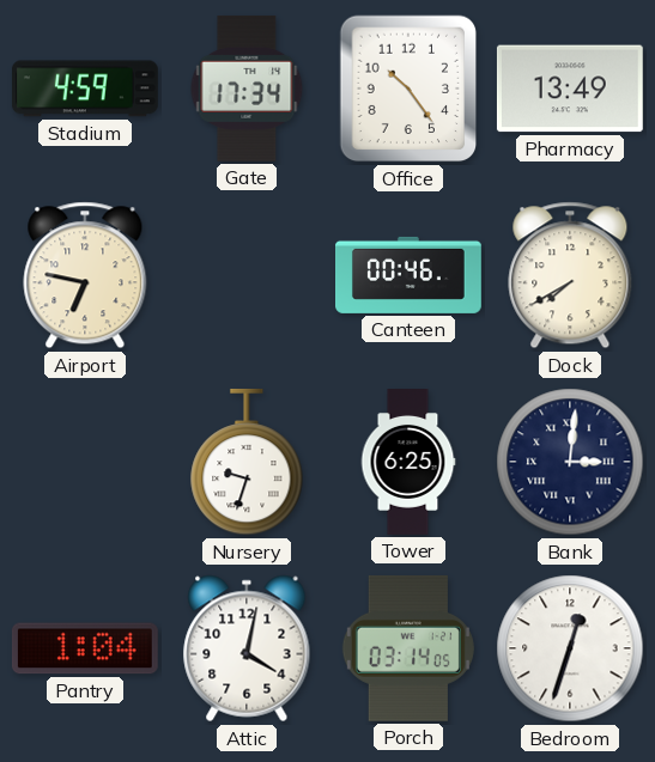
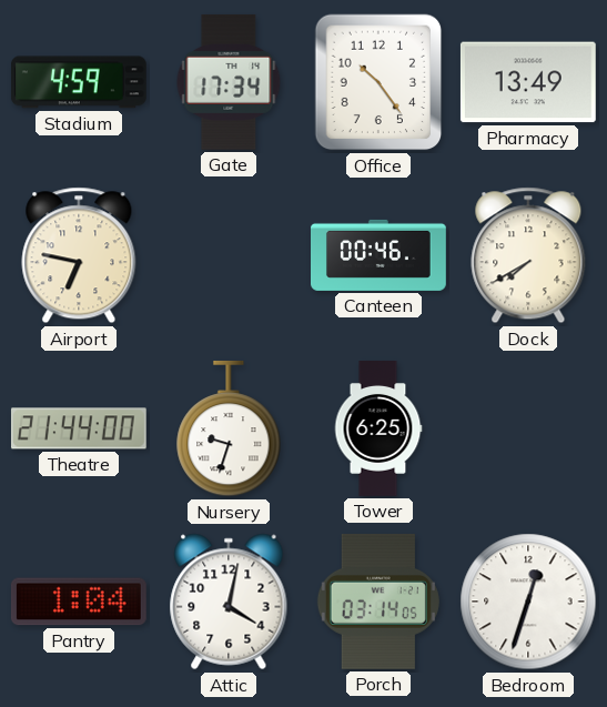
Theatre: none -> 21:44
Bank: 3:01 -> none
